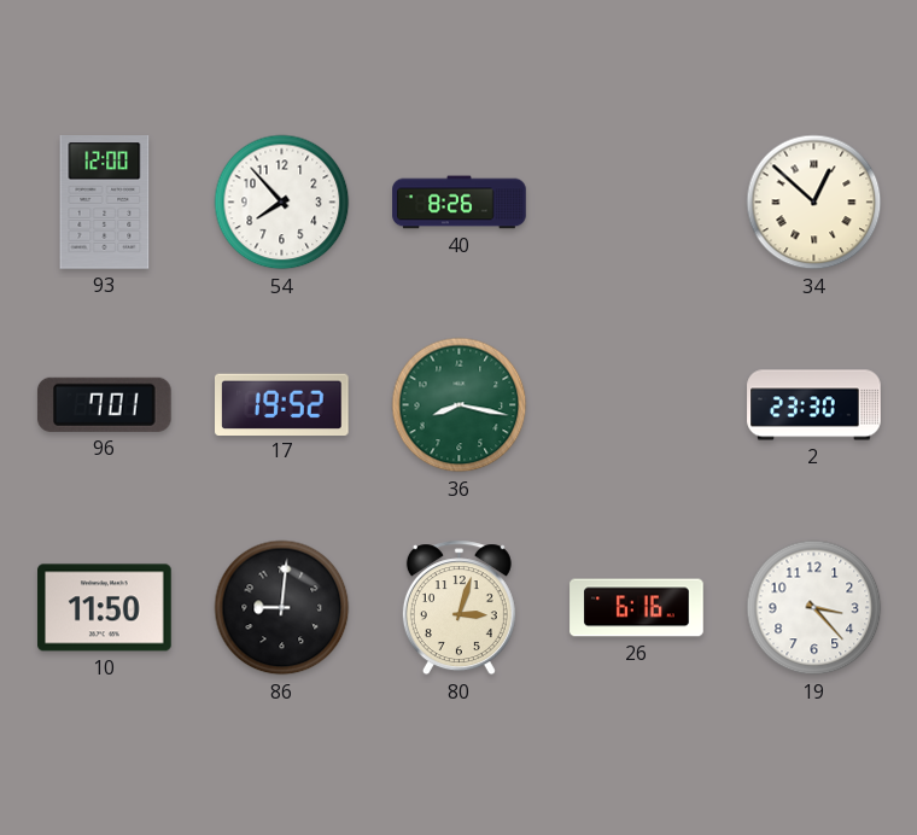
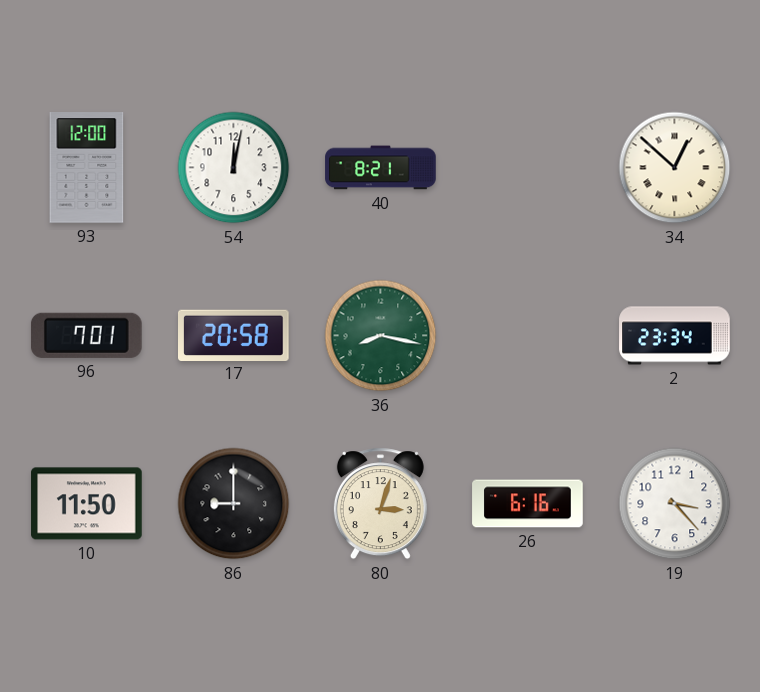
54: 7:53 -> 12:02
40: 8:26 -> 8:21
17: 19:52 -> 20:58
2: 23:30 -> 23:34
86: 9:01 -> 9:00
